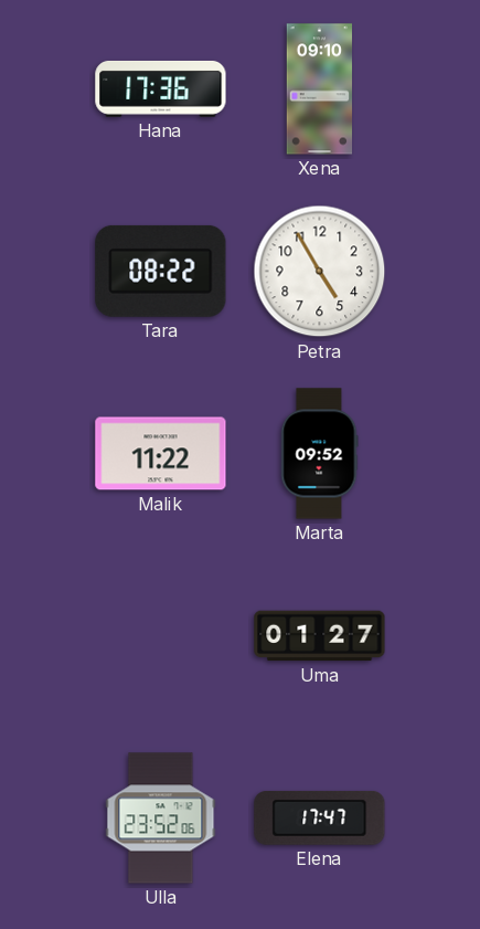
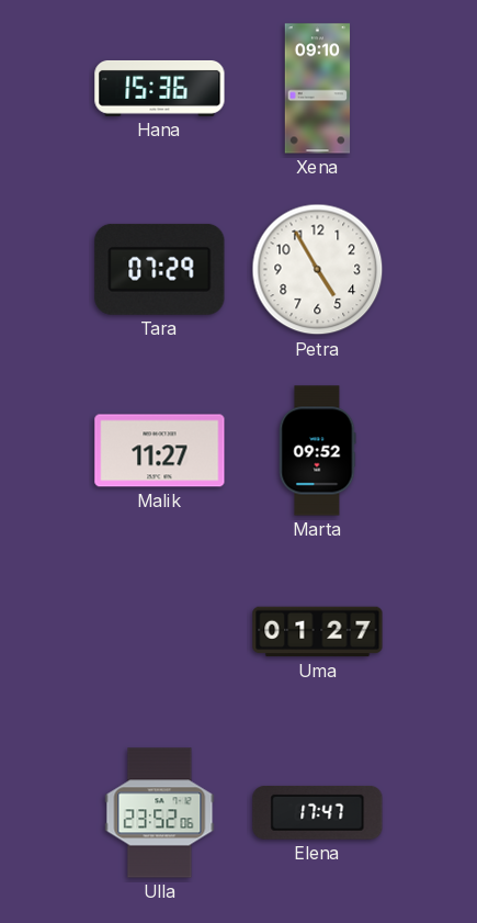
Hana: 17:36 -> 15:36
Tara: 08:22 -> 07:29
Malik: 11:22 -> 11:27
